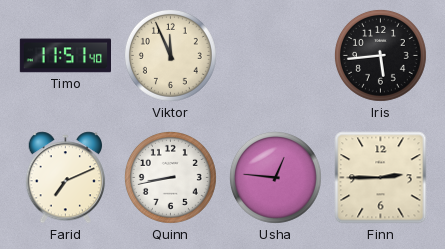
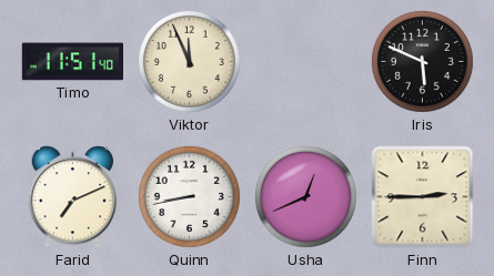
Iris: 5:44 -> 5:49
Usha: 12:46 -> 12:41
